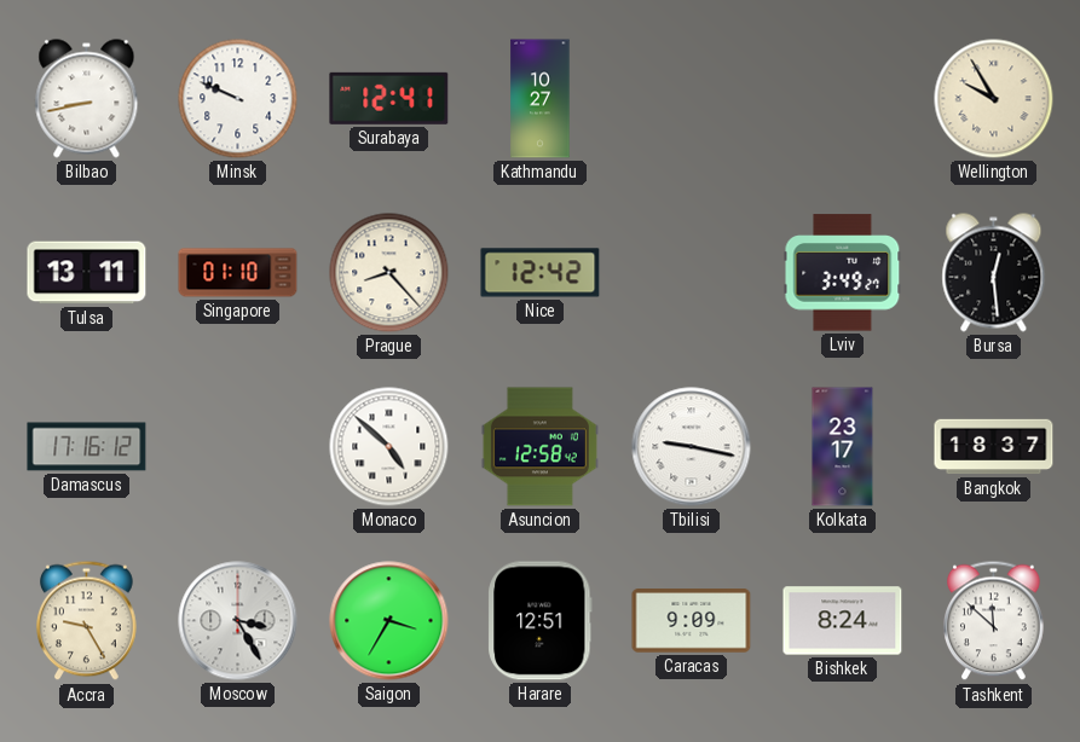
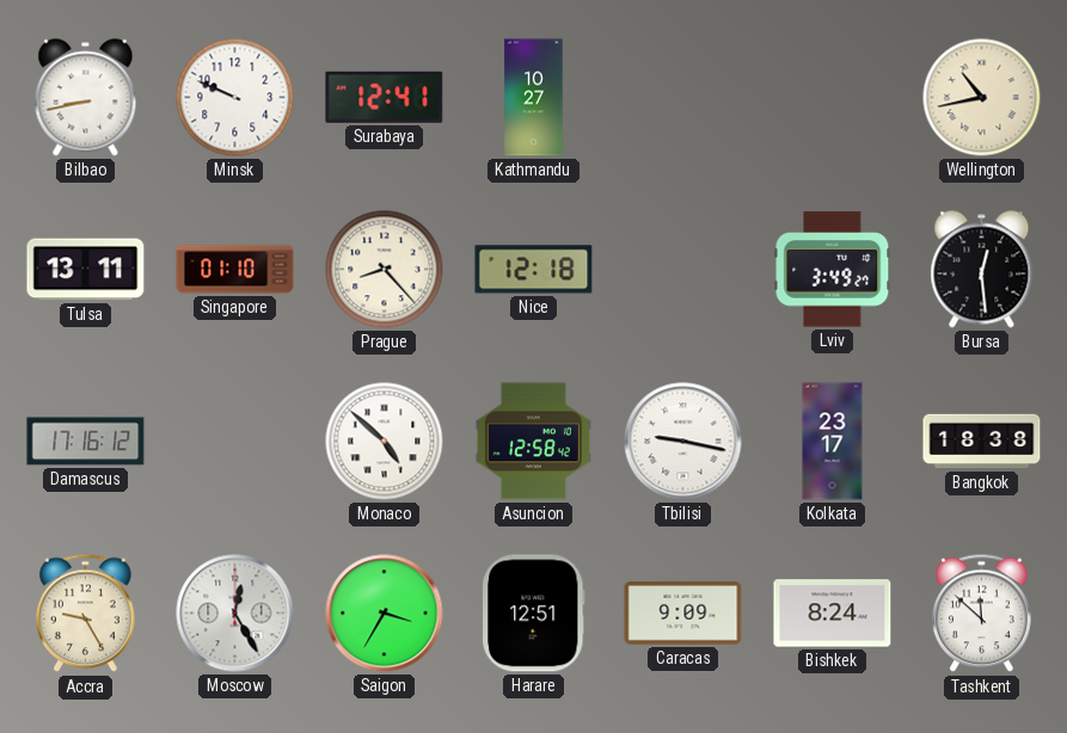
Wellington: 9:55 -> 10:43
Nice: 12:42 -> 12:18
Bangkok: 18:37 -> 18:38
Moscow: 3:25 -> 12:25
